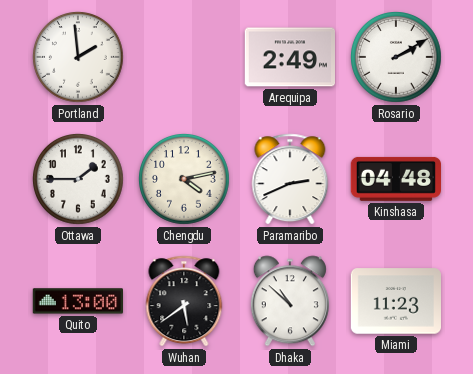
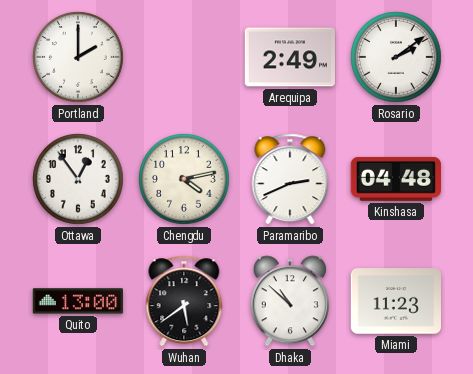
Portland: 1:59 -> 2:00
Rosario: 2:10 -> 2:09
Ottawa: 1:45 -> 12:54
